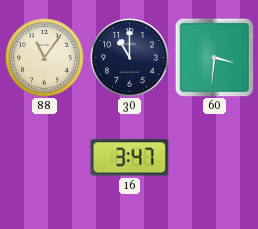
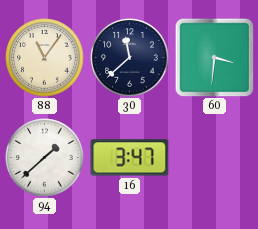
30: 11:00 -> 11:38
94: none -> 1:38
